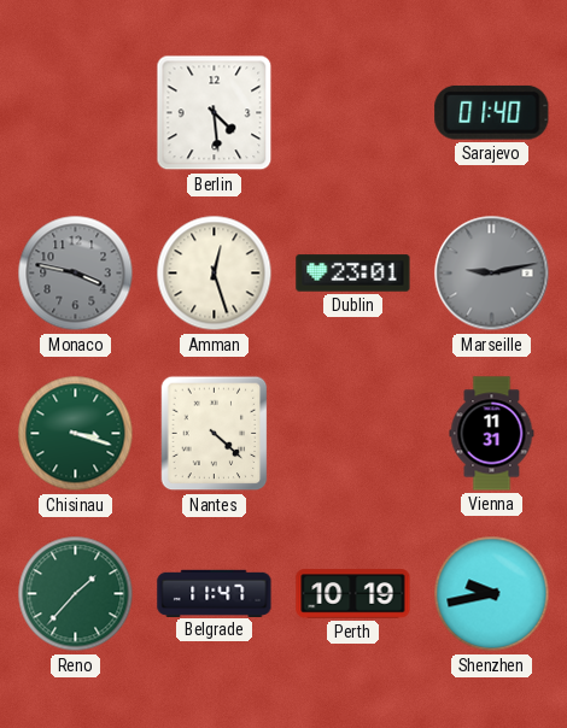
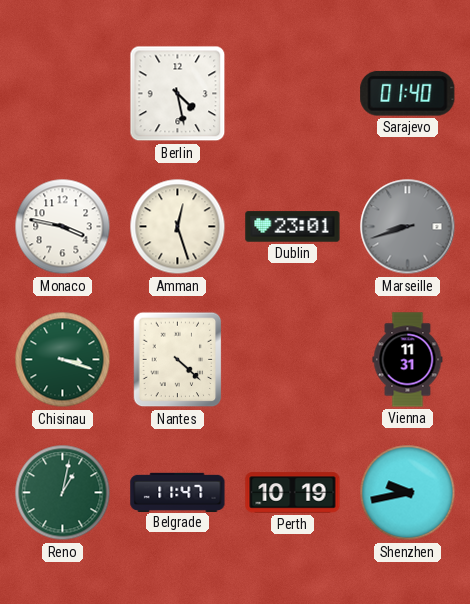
Berlin: 4:29 -> 4:28
Monaco dial: grey -> white
Marseille: 9:13 -> 8:42
Reno: 1:37 -> 1:02
